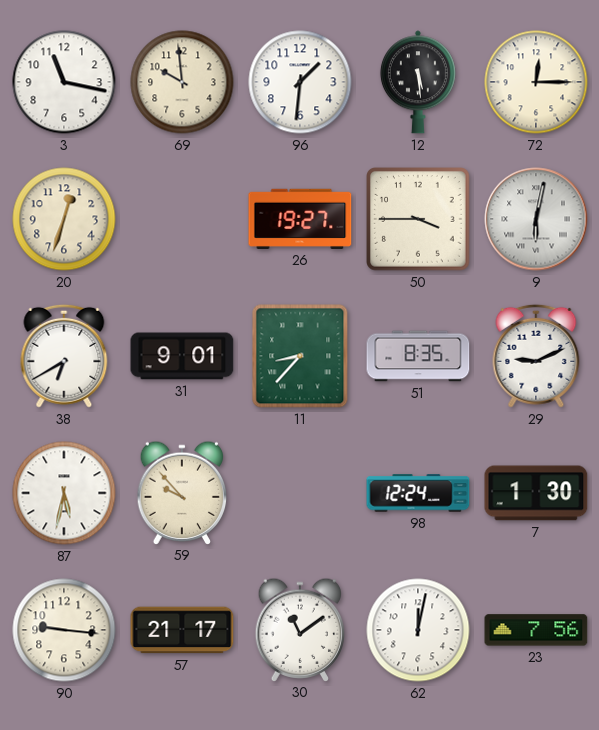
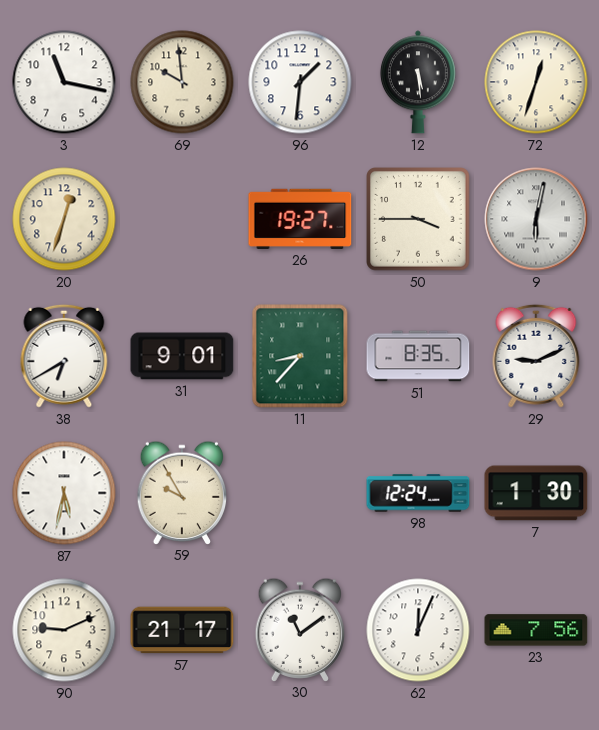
72: 12:15 -> 12:33
59: 9:53 -> 9:55
90: 9:16 -> 9:11
62: 12:02 -> 12:04
